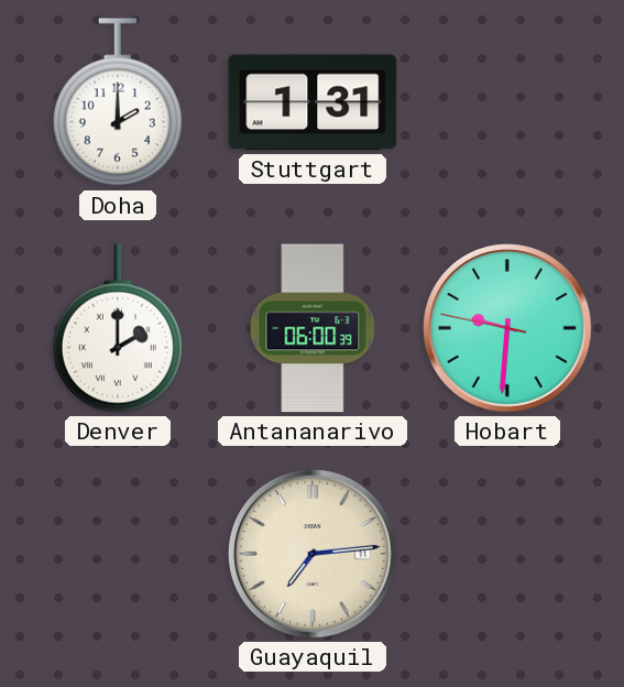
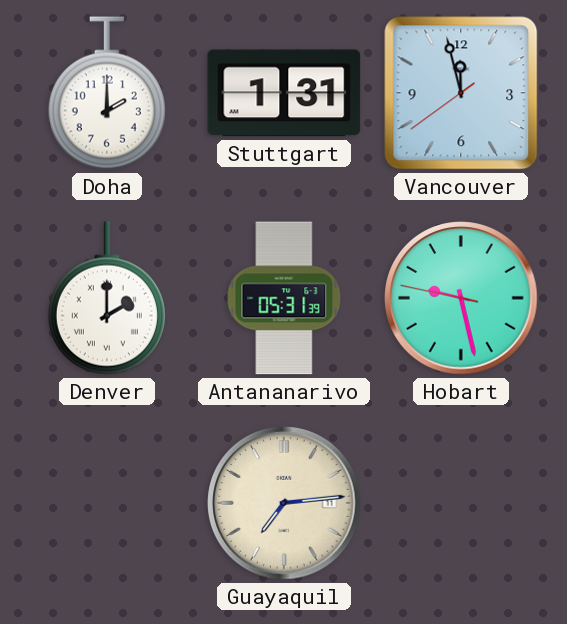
Vancouver: none -> 11:57
Antananarivo: 06:00 -> 05:31
Hobart: 9:30 -> 9:27
